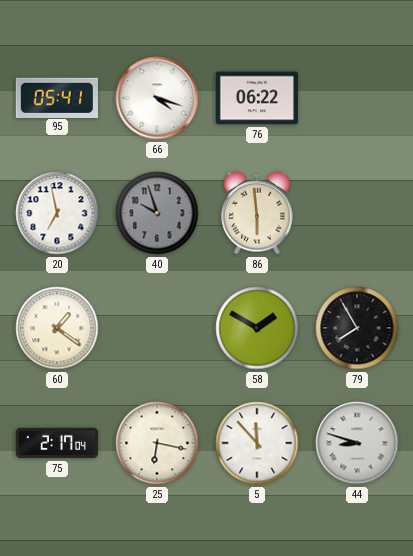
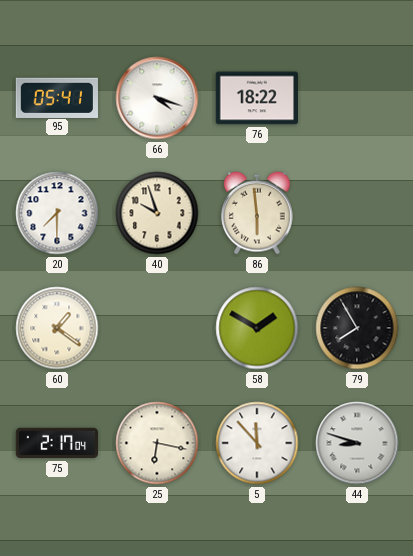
76: 06:22 -> 18:22
20: 6:58 -> 7:30
40 dial: grey -> cream
